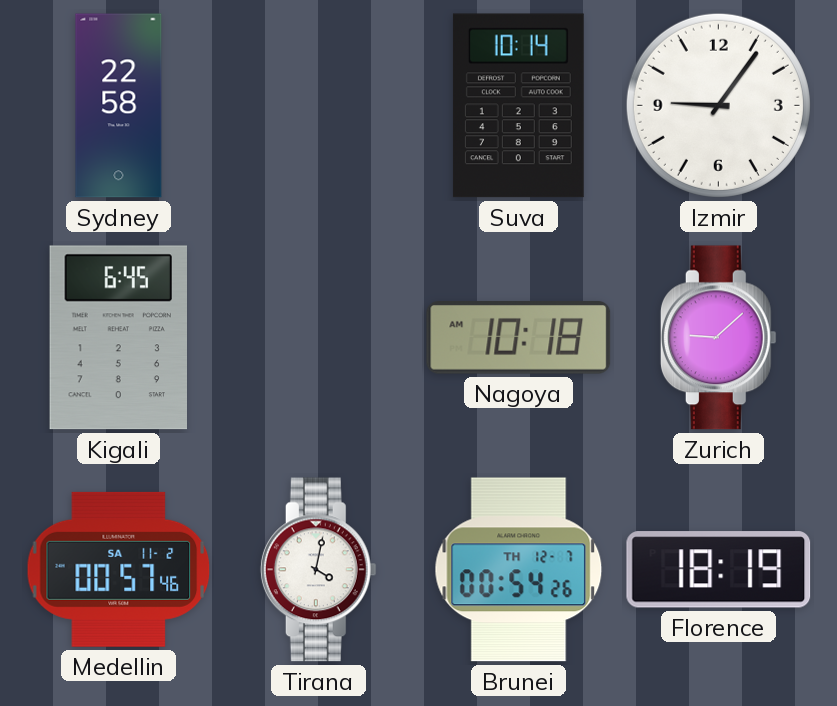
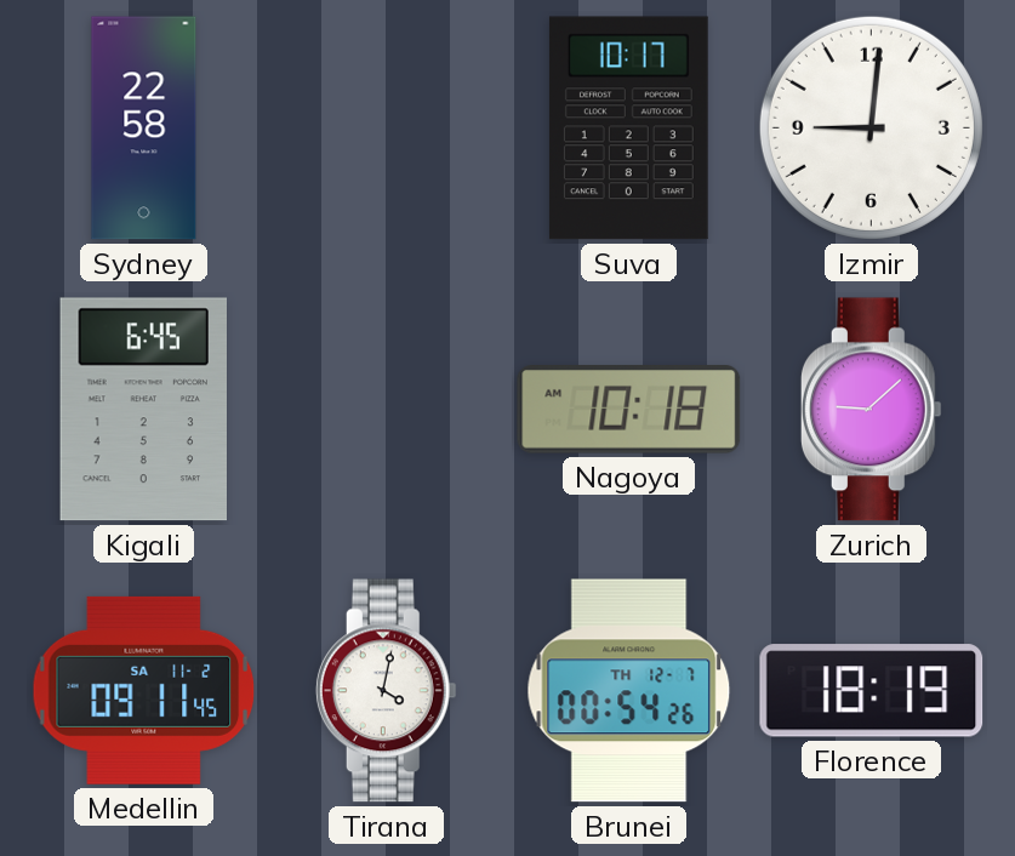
Suva: 10:14 -> 10:17
Izmir: 9:06 -> 9:01
Medellin: 00:57 -> 09:11
